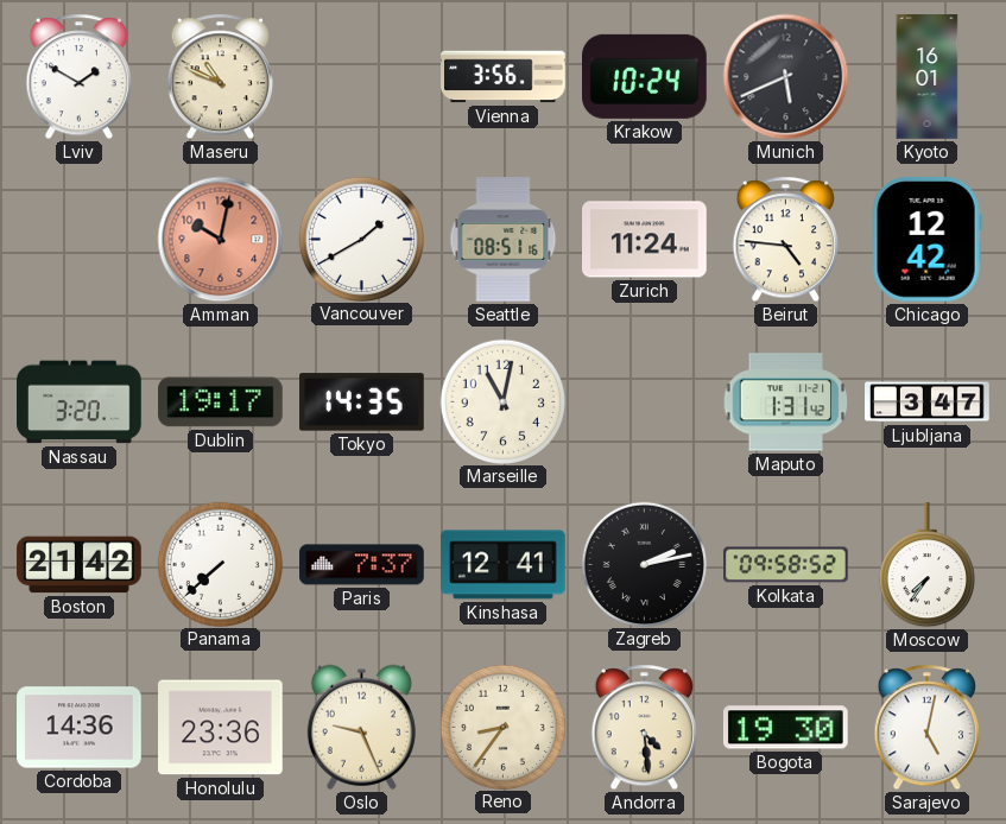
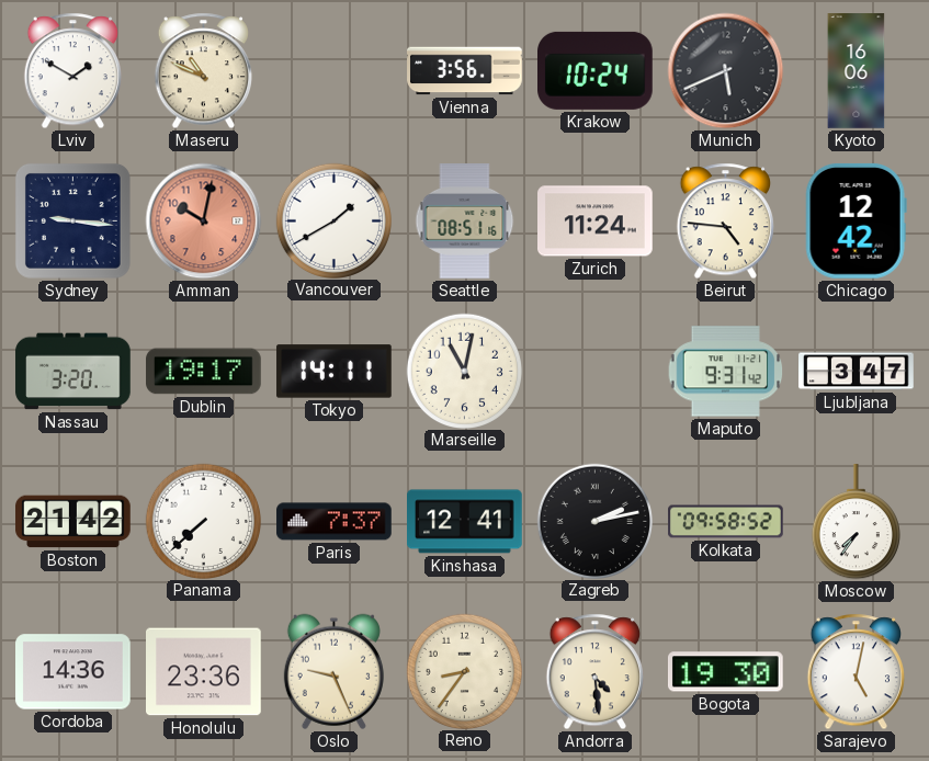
Kyoto: 16:01 -> 16:06
Sydney: none -> 9:16
Tokyo: 14:35 -> 14:11
Maputo: 1:31 -> 9:31
